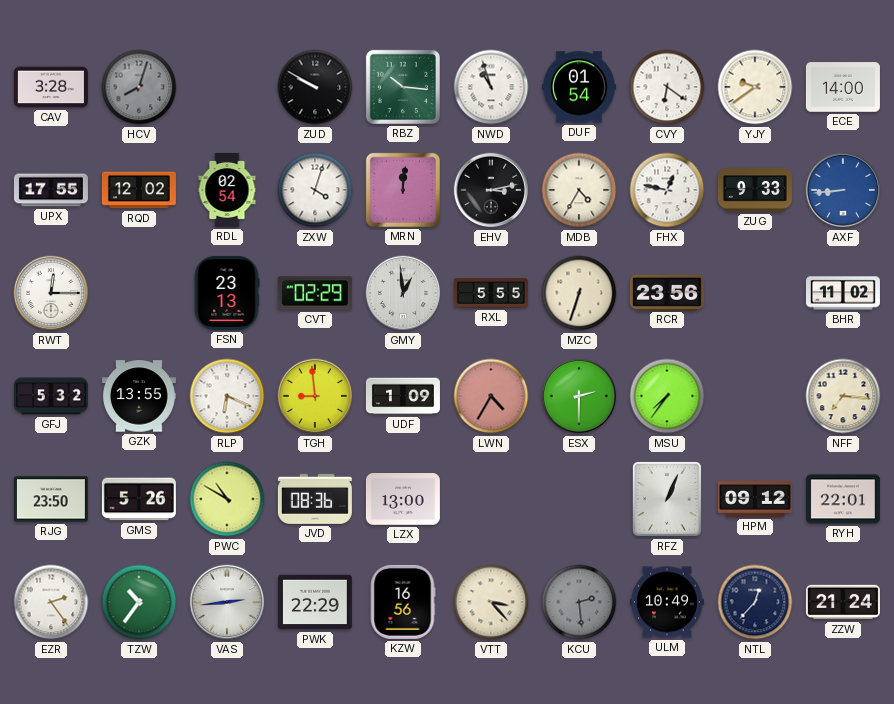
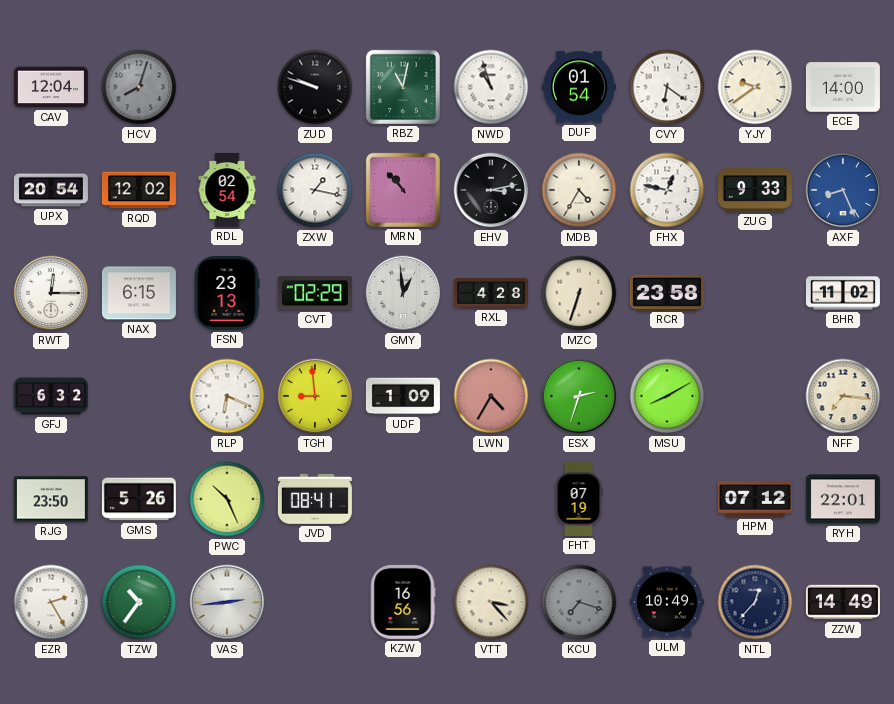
CAV: 3:28 -> 12:04
ZUD: 9:50 -> 9:48
RBZ: 10:16 -> 11:02
UPX: 17:55 -> 20:54
ZXW: 4:03 -> 1:17
MRN: 12:01 -> 10:53
AXF: 8:44 -> 8:26
NAX: none -> 6:15
RXL: 5:55 -> 4:28
RCR: 23:56 -> 23:58
GFJ: 5:32 -> 6:32
GZK: 13:55 -> none
ESX: 2:30 -> 2:33
MSU: 7:36 -> 8:10
PWC: 10:50 -> 10:26
JVD: 08:36 -> 08:41
LZX: 13:00 -> none
FHT: none -> 07:19
RFZ: 1:04 -> none
HPM: 09:12 -> 07:12
EZR: 2:24 -> 2:25
PWK: 22:29 -> none
KCU: 2:29 -> 7:18
ZZW: 21:24 -> 14:49
